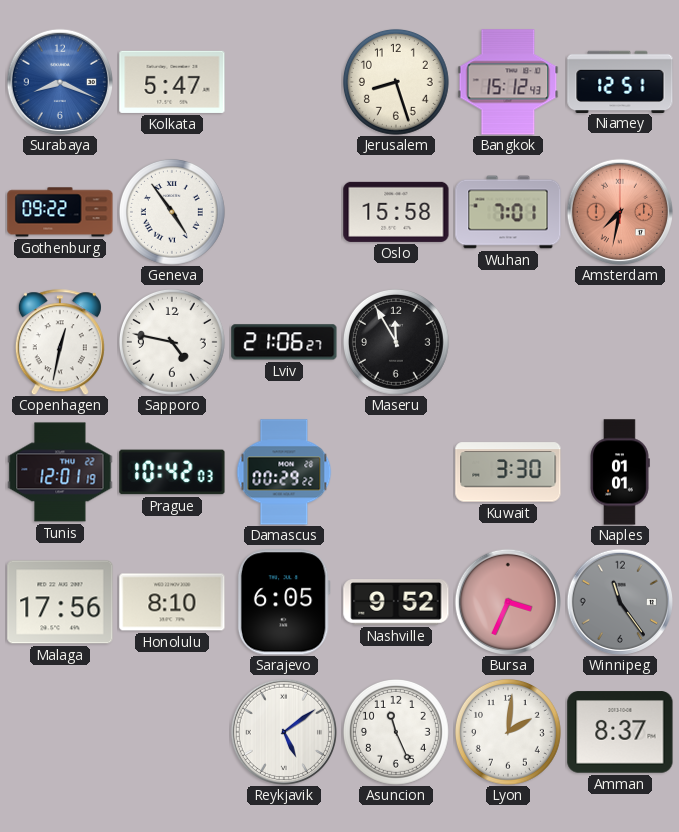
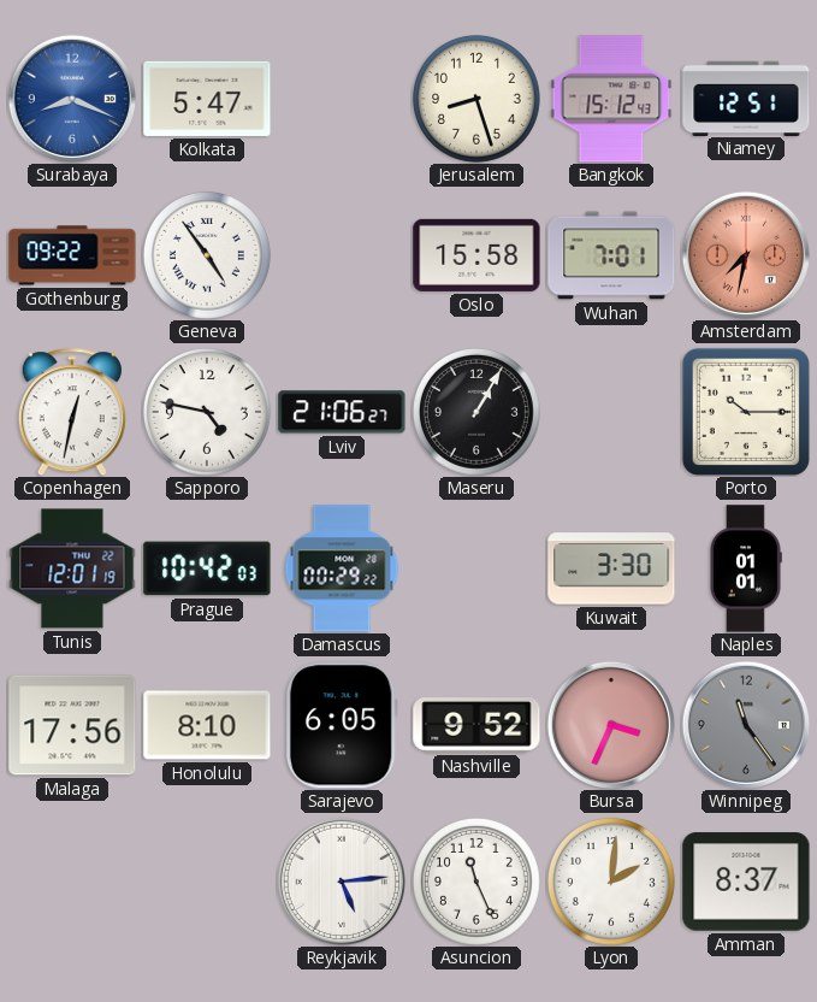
Maseru: 11:55 -> 1:05
Porto: none -> 10:15
Reykjavik: 5:09 -> 5:14
